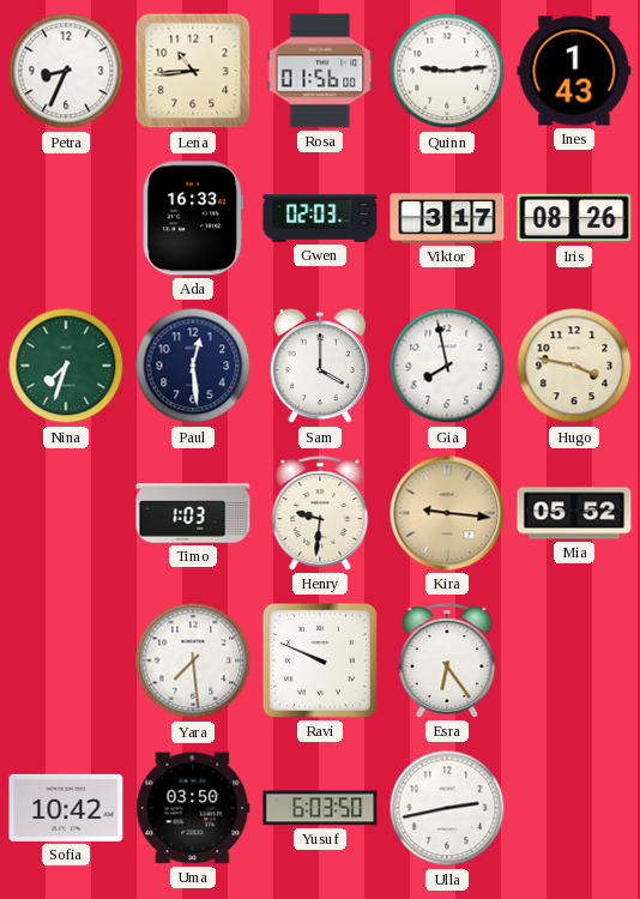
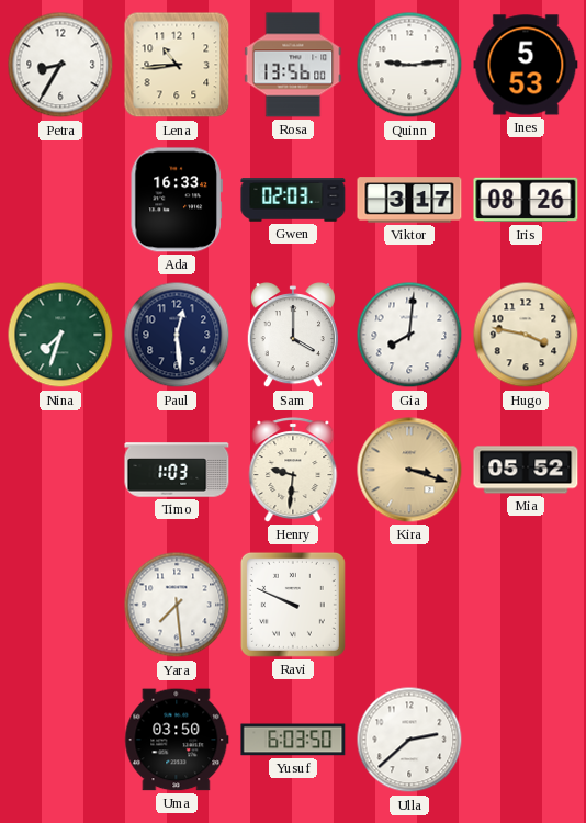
Petra: 8:34 -> 8:35
Rosa: 01:56 -> 13:56
Ines: 1:43 -> 5:53
Gia: 7:58 -> 8:01
Kira: 9:16 -> 3:18
Esra: 6:24 -> none
Sofia: 10:42 -> none
Ulla: 2:43 -> 2:38
